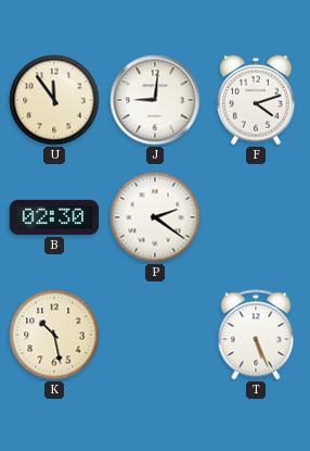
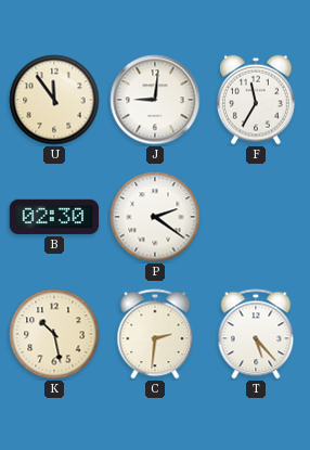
F: 4:12 -> 11:35
C: none -> 2:31
T: 5:26 -> 5:23
